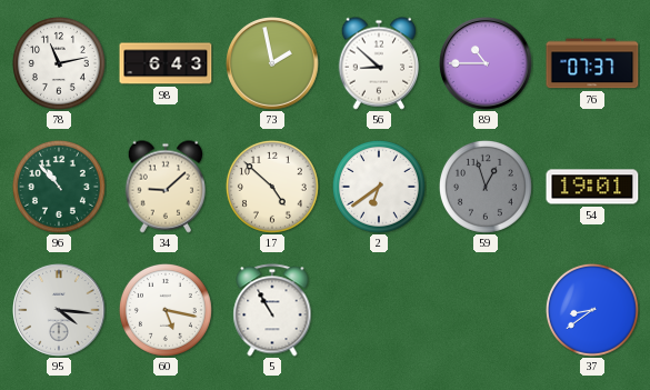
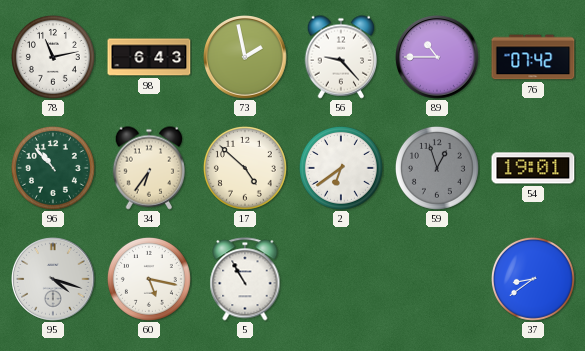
56: 8:52 -> 9:23
76: 07:37 -> 07:42
34: 9:08 -> 6:36
95: 4:16 -> 4:18
